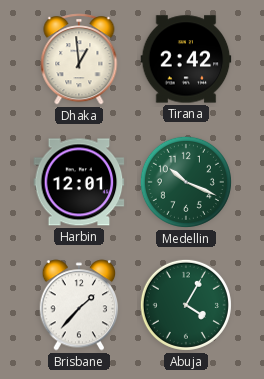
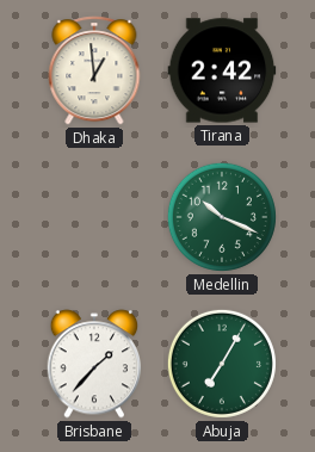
Harbin: 12:01 -> none
Abuja: 4:05 -> 7:05
